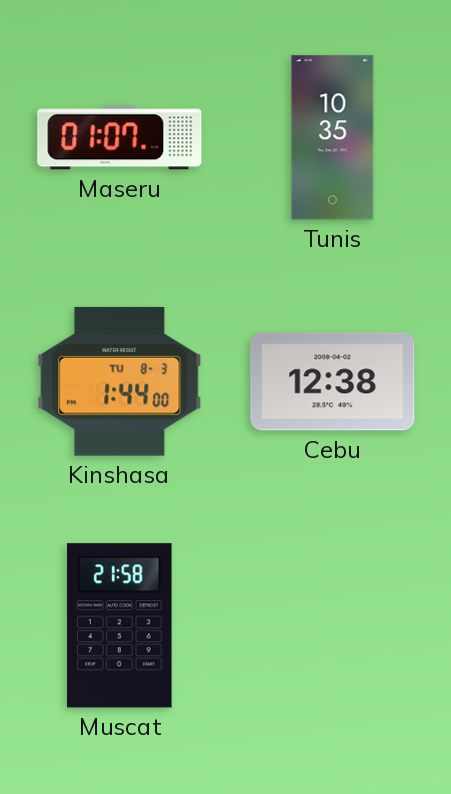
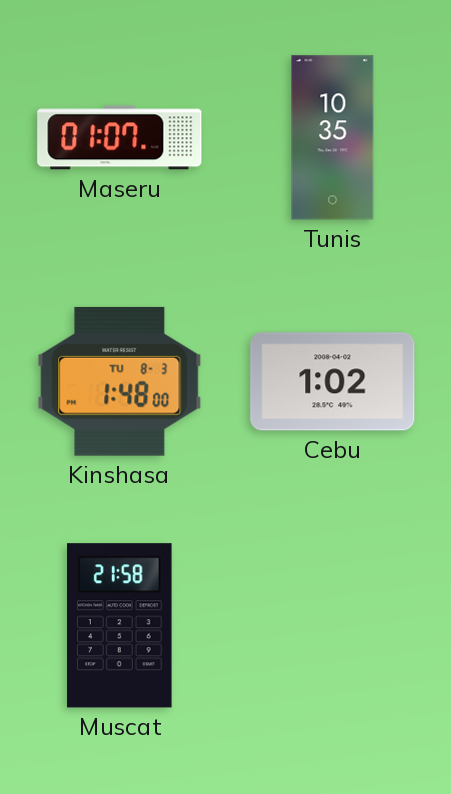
Kinshasa: 1:44 -> 1:48
Cebu: 12:38 -> 1:02
